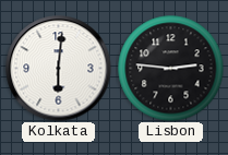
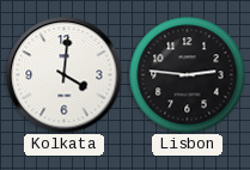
Kolkata: 6:01 -> 4:01
